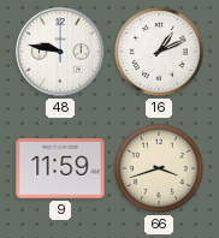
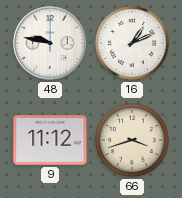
9: 11:59 -> 11:12
